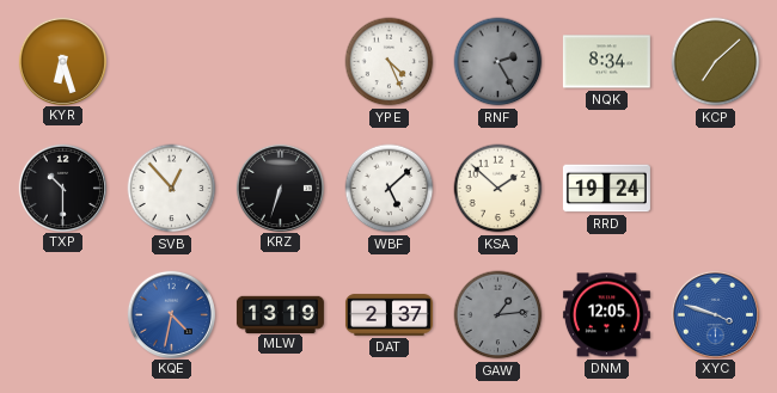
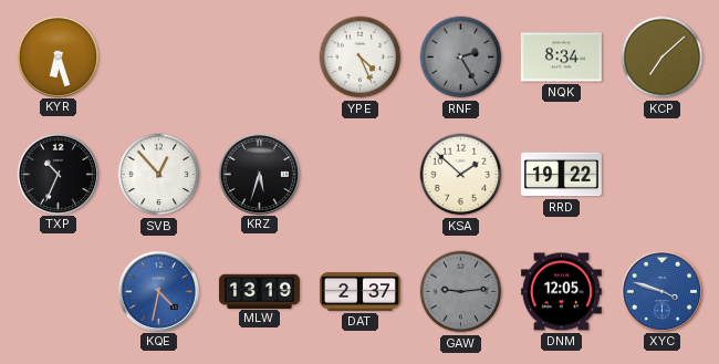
TXP: 10:30 -> 10:34
KRZ: 6:33 -> 5:33
WBF: 5:08 -> none
RRD: 19:24 -> 19:22
GAW: 1:14 -> 9:14
